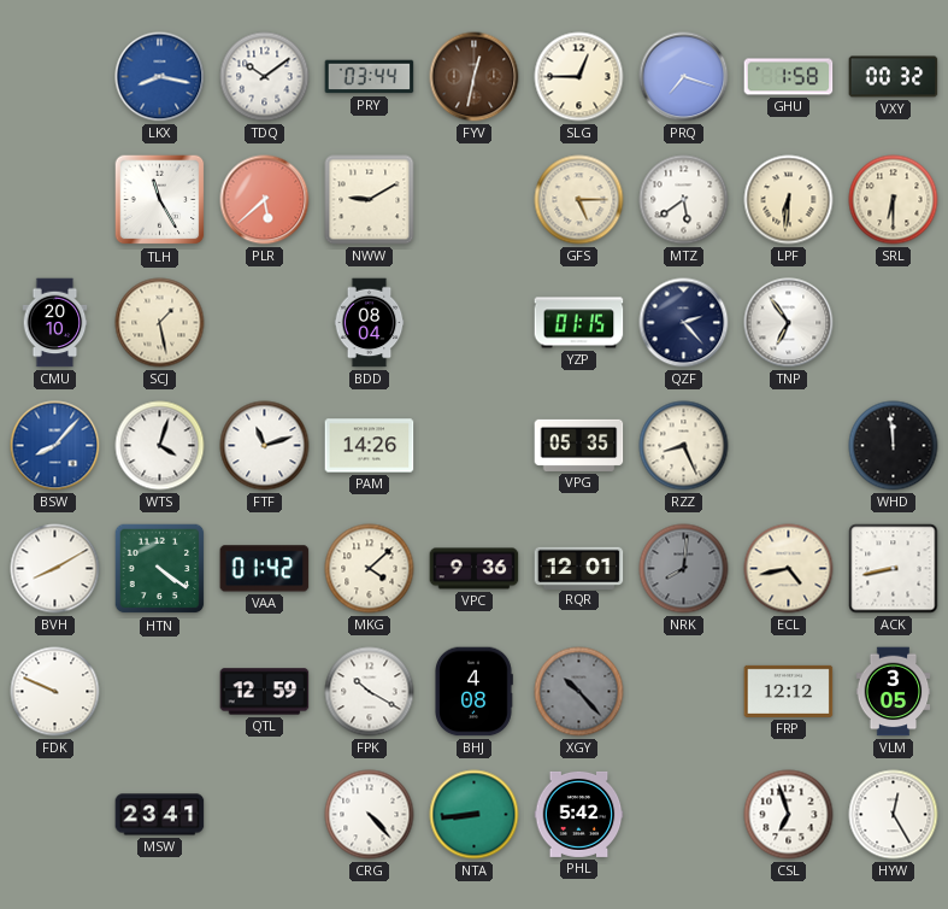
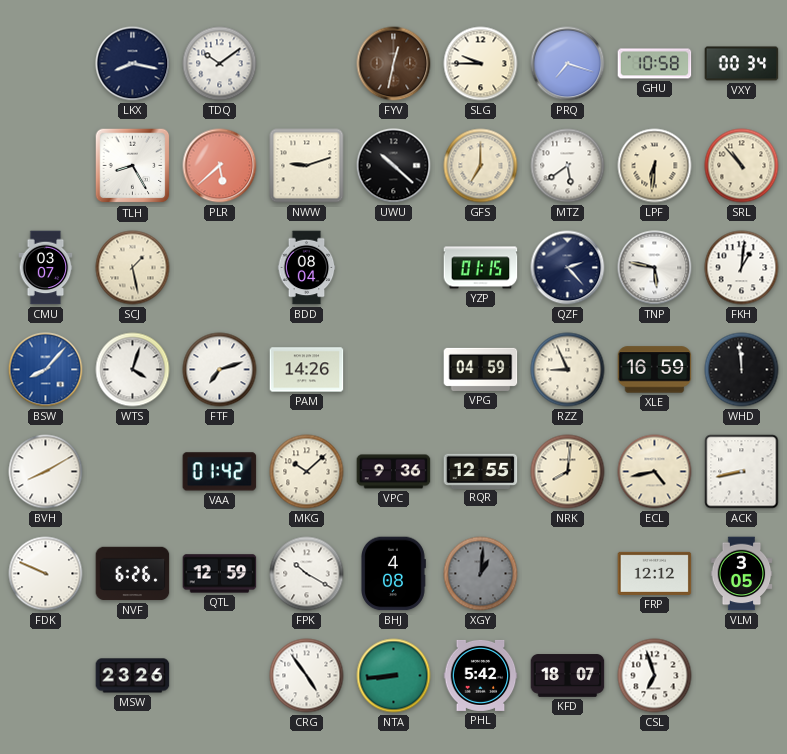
LKX dial: blue -> navy
PRY: 03:44 -> none
SLG: 12:45 -> 9:45
GHU: 1:58 -> 10:58
VXY: 00:32 -> 00:34
TLH: 11:25 -> 8:25
NWW: 9:10 -> 9:12
UWU: none -> 10:22
GFS: 5:15 -> 7:00
SRL: 6:30 -> 10:53
CMU: 20:10 -> 03:07
TNP: 6:54 -> 5:47
FKH: none -> 1:01
FTF: 11:12 -> 7:12
VPG: 05:35 -> 04:59
RZZ: 8:26 -> 8:56
XLE: none -> 16:59
HTN: 4:21 -> none
MKG: 4:08 -> 10:08
RQR: 12:01 -> 12:55
NRK dial: grey -> cream
NVF: none -> 6:26
XGY: 10:23 -> 1:01
MSW: 23:41 -> 23:26
CRG: 4:23 -> 4:54
KFD: none -> 18:07
HYW: 12:25 -> none
